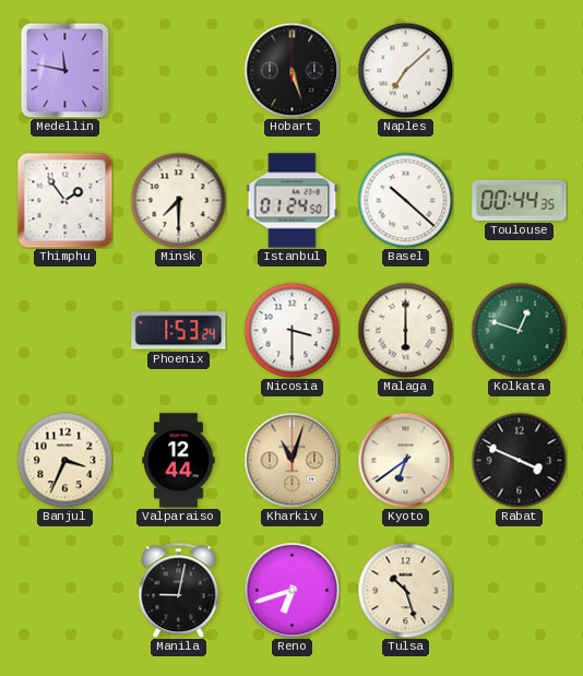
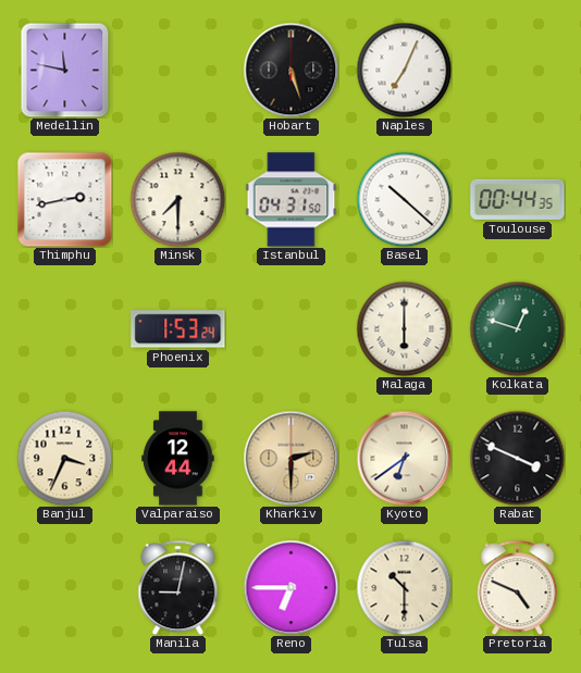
Naples: 7:08 -> 7:04
Thimphu: 1:54 -> 2:43
Istanbul: 01:24 -> 04:31
Nicosia: 3:30 -> none
Kharkiv: 11:03 -> 2:30
Reno: 6:42 -> 6:45
Tulsa: 10:27 -> 10:30
Pretoria: none -> 4:49
